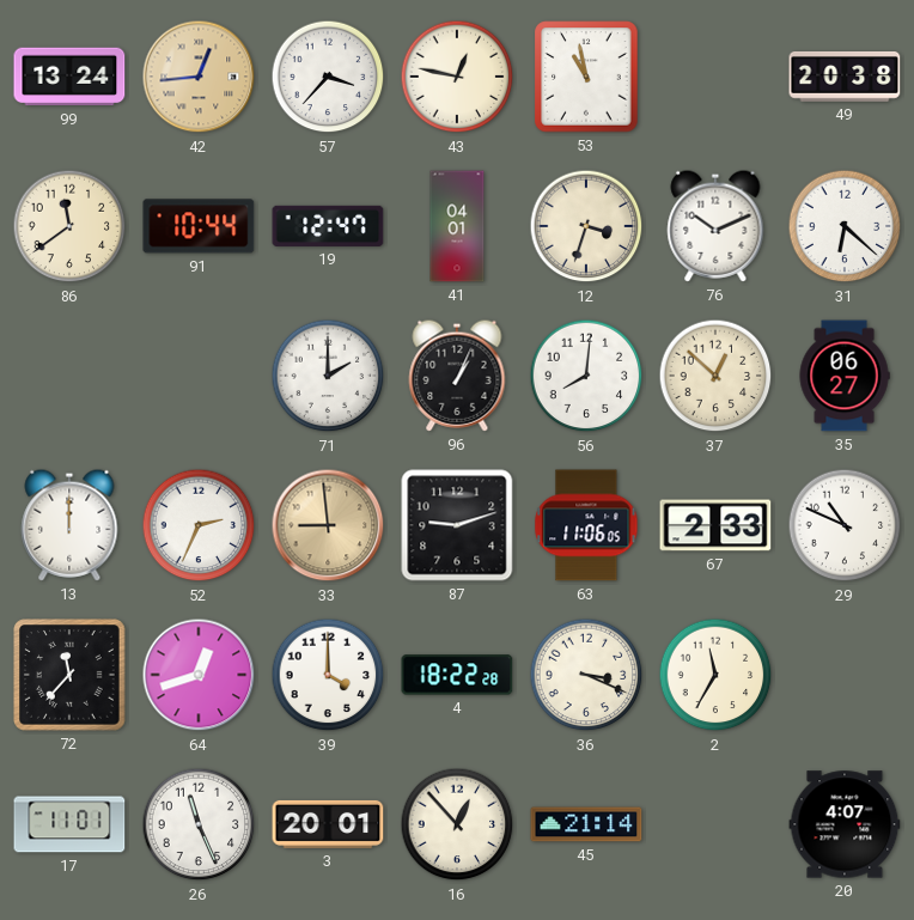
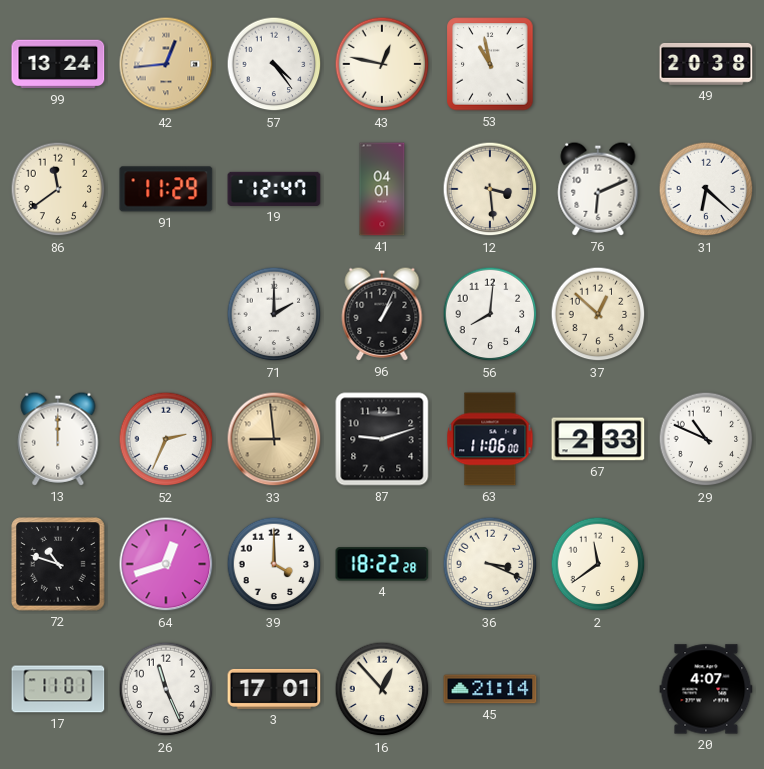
57: 3:37 -> 4:24
91: 10:44 -> 11:29
12: 3:33 -> 3:29
76: 10:11 -> 6:11
35: 06:27 -> none
63: 11:06:05 -> 11:06:00
72: 11:37 -> 10:48
2: 11:35 -> 11:39
3: 20:01 -> 17:01
